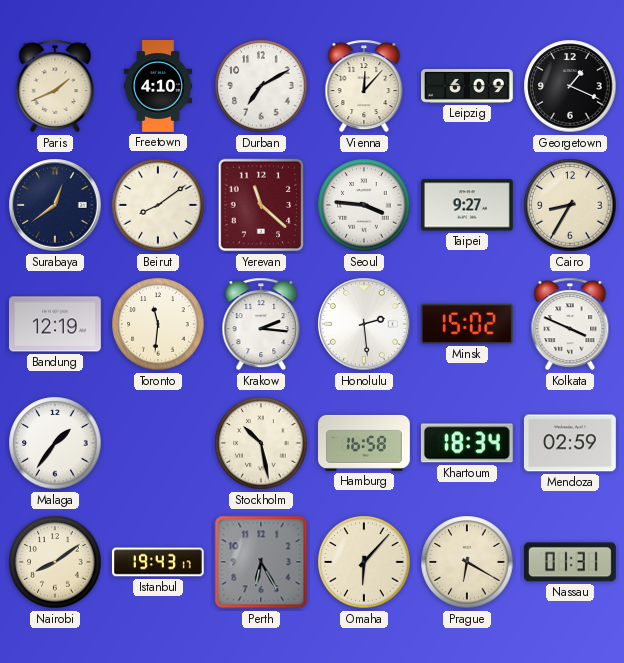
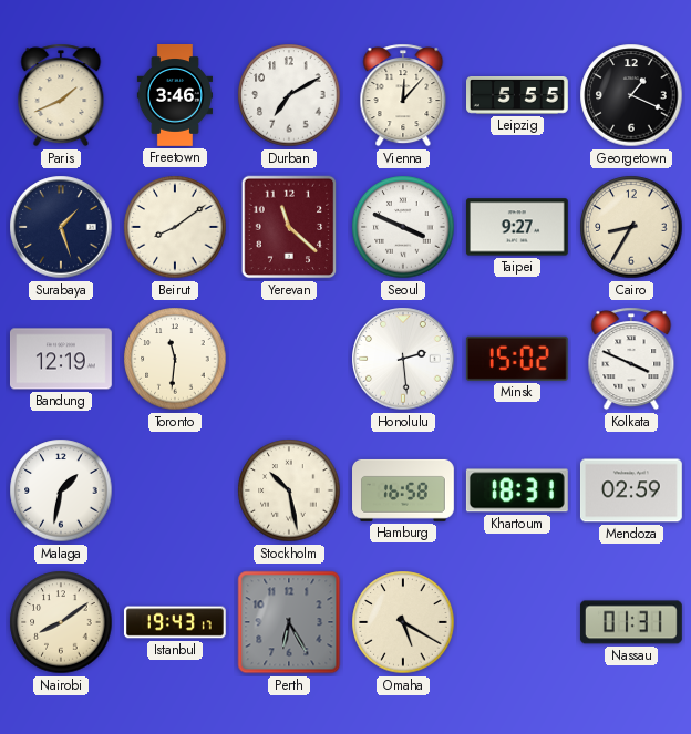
Freetown: 4:10 -> 3:46
Leipzig: 6:09 -> 5:55
Surabaya: 12:39 -> 1:27
Seoul: 3:46 -> 3:49
Krakow: 2:16 -> none
Malaga: 1:36 -> 1:32
Khartoum: 18:34 -> 18:31
Omaha: 6:07 -> 5:20
Prague: 6:20 -> none
